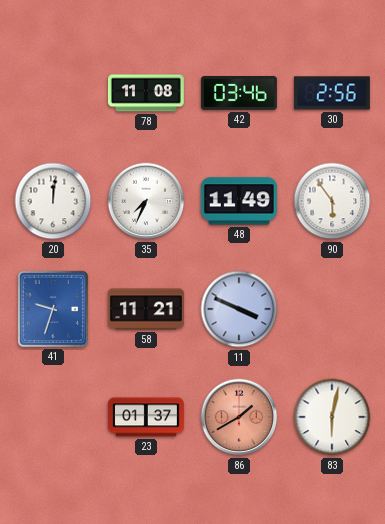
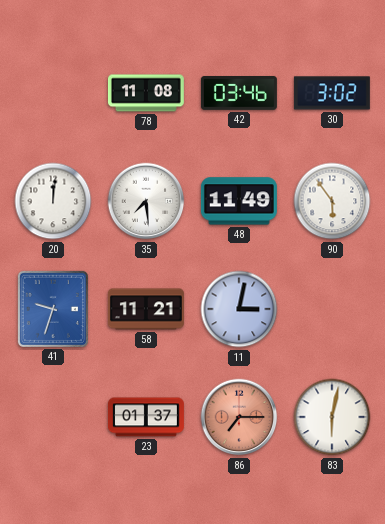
30: 2:56 -> 3:02
35: 7:34 -> 7:29
11: 3:49 -> 3:02
86: 1:40 -> 7:15
